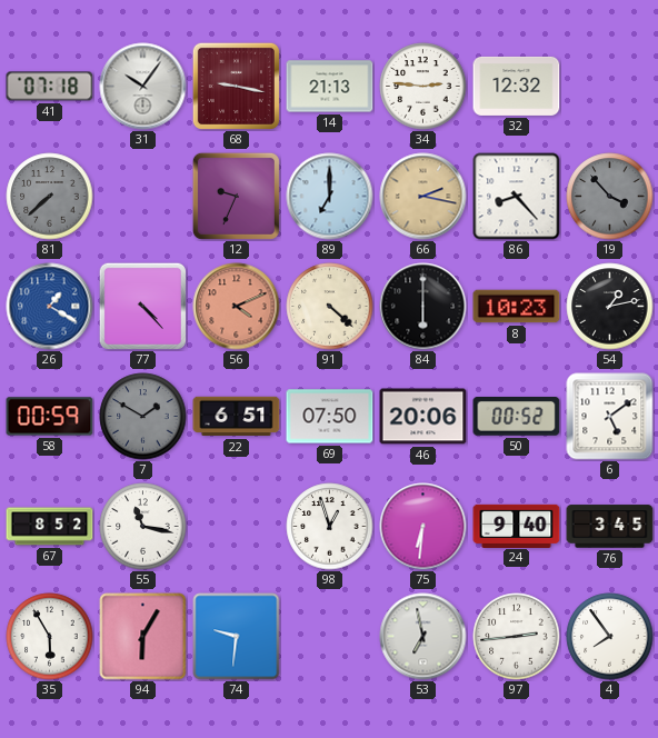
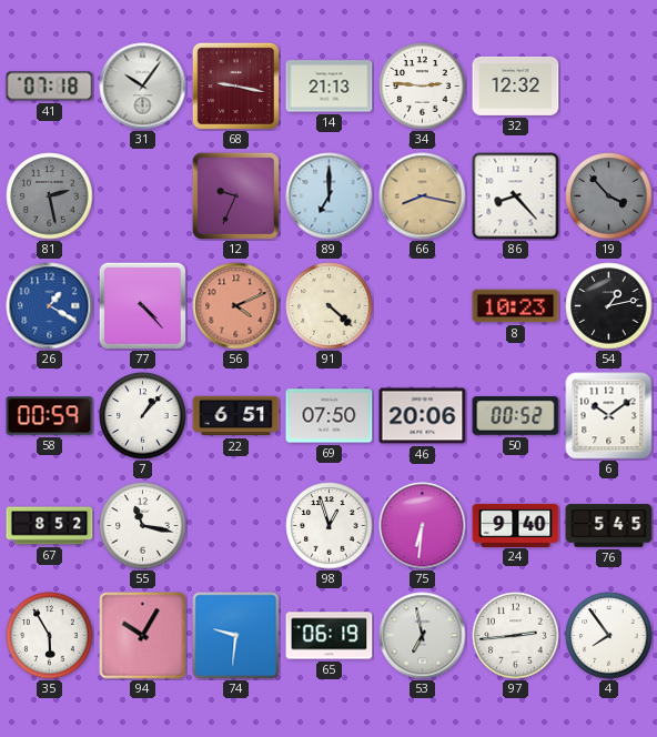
81: 7:38 -> 2:28
66: 2:17 -> 8:17
84: 6:00 -> none
7: 1:50 -> 1:07
7 dial: grey -> white
6: 5:09 -> 10:09
76: 3:45 -> 5:45
94: 6:05 -> 10:05
65: none -> 06:19
